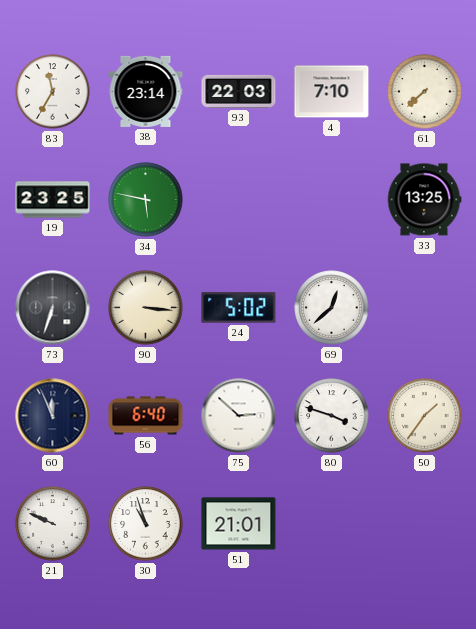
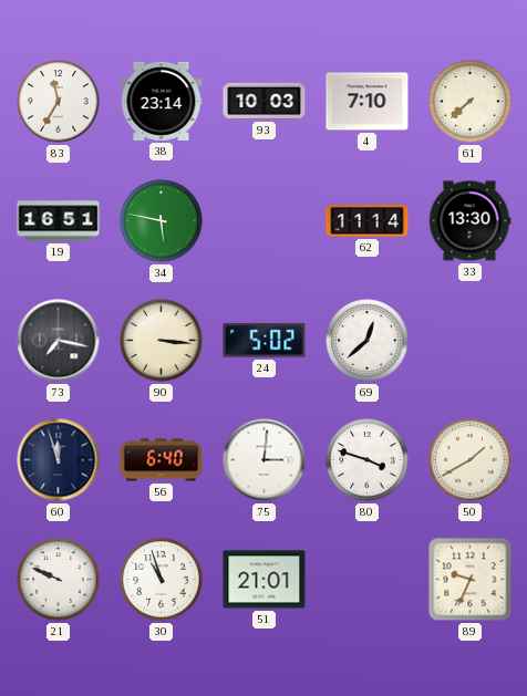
93: 22:03 -> 10:03
19: 23:25 -> 16:51
62: none -> 11:14
33: 13:25 -> 13:30
73: 6:33 -> 7:17
60: 11:56 -> 11:57
75: 2:52 -> 3:01
50: 1:36 -> 1:40
89: none -> 9:34
